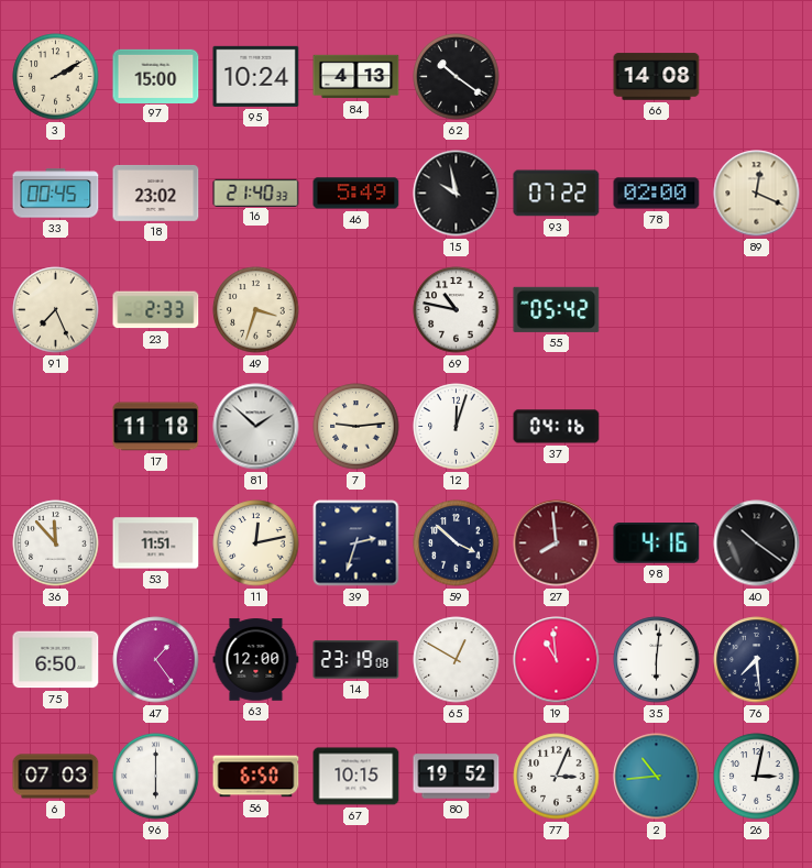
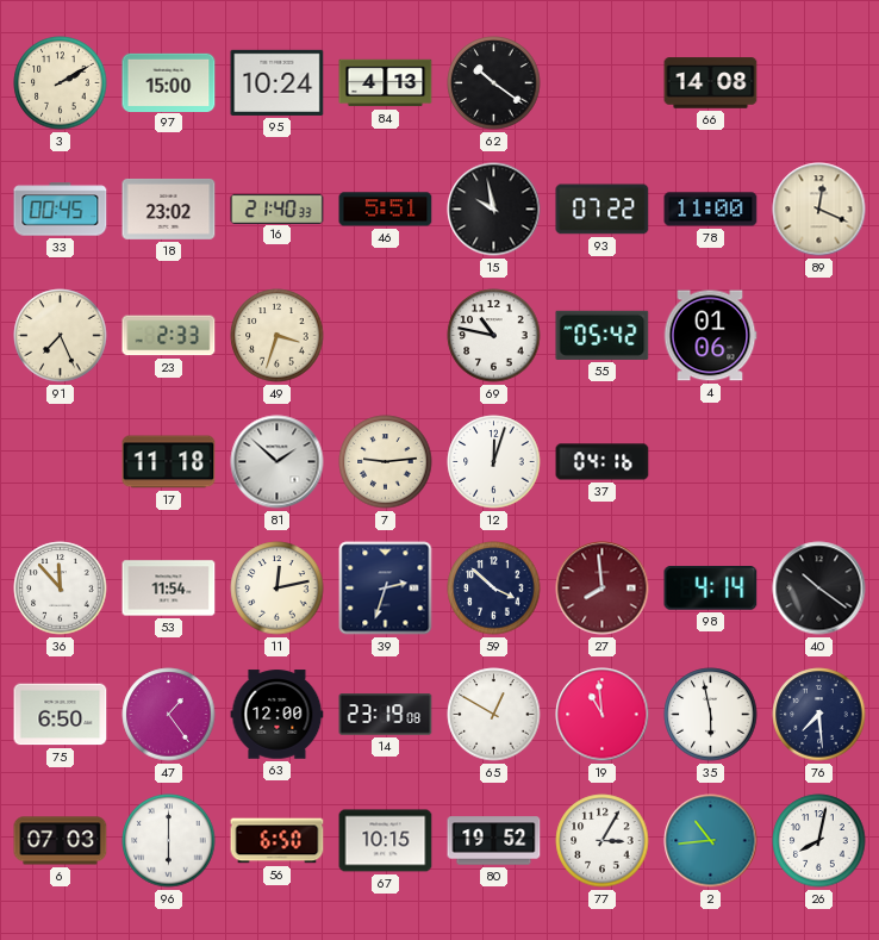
46: 5:49 -> 5:51
78: 02:00 -> 11:00
4: none -> 01:06
53: 11:51 -> 11:54
98: 4:16 -> 4:14
35: 6:01 -> 5:58
77: 3:04 -> 3:05
26: 3:02 -> 8:02
